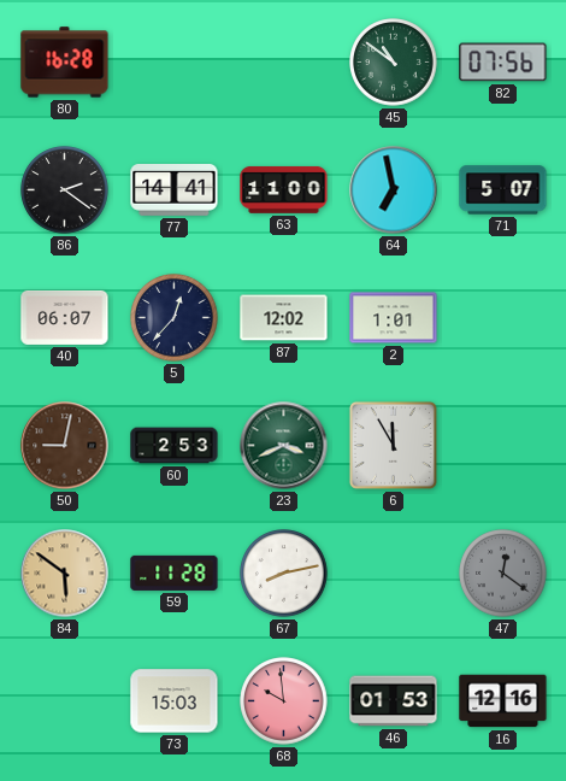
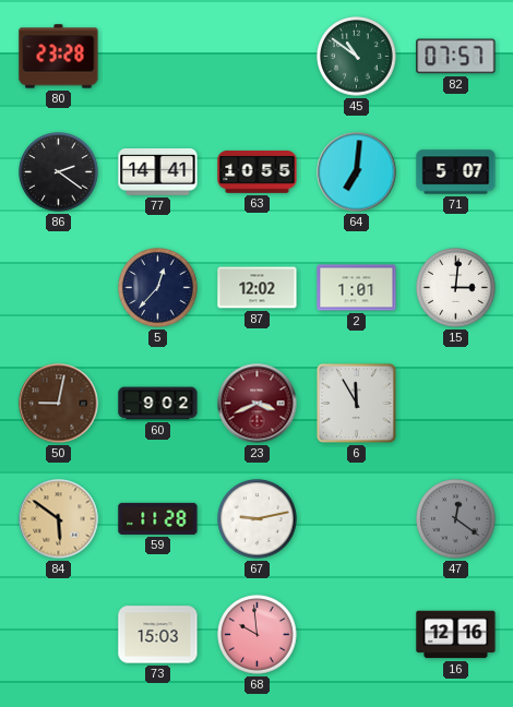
80: 16:28 -> 23:28
82: 07:56 -> 07:57
63: 11:00 -> 10:55
64: 6:58 -> 7:01
40: 06:07 -> none
15: none -> 3:01
60: 2:53 -> 9:02
23 dial: green -> burgundy
67: 8:13 -> 9:13
46: 01:53 -> none
